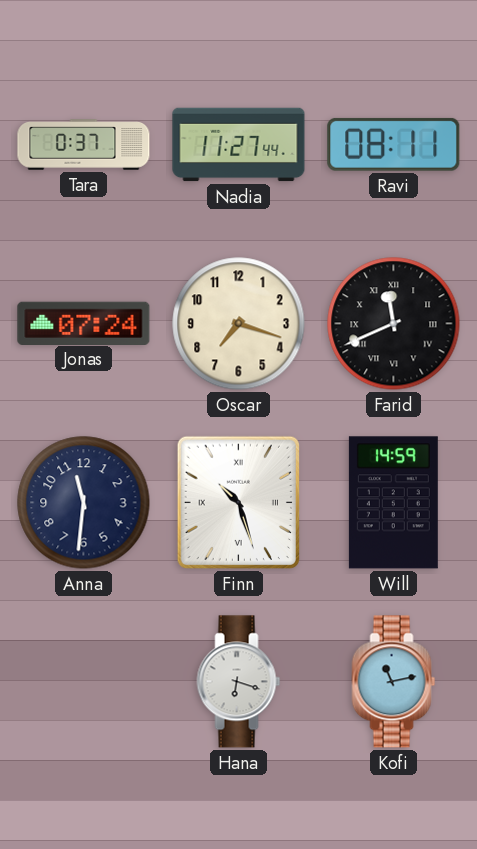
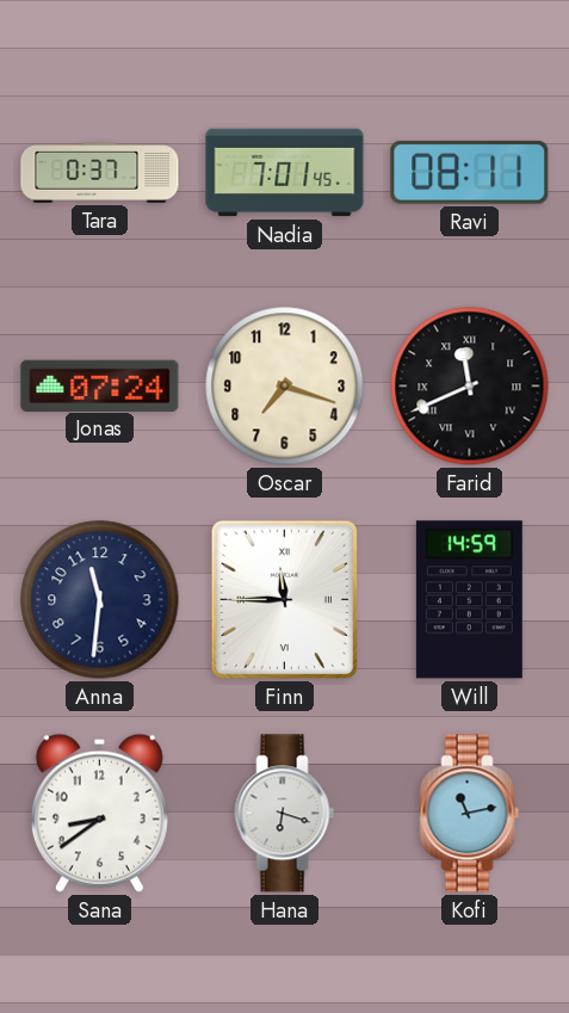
Nadia: 11:27 -> 7:01
Finn: 10:27 -> 11:45
Sana: none -> 8:39
